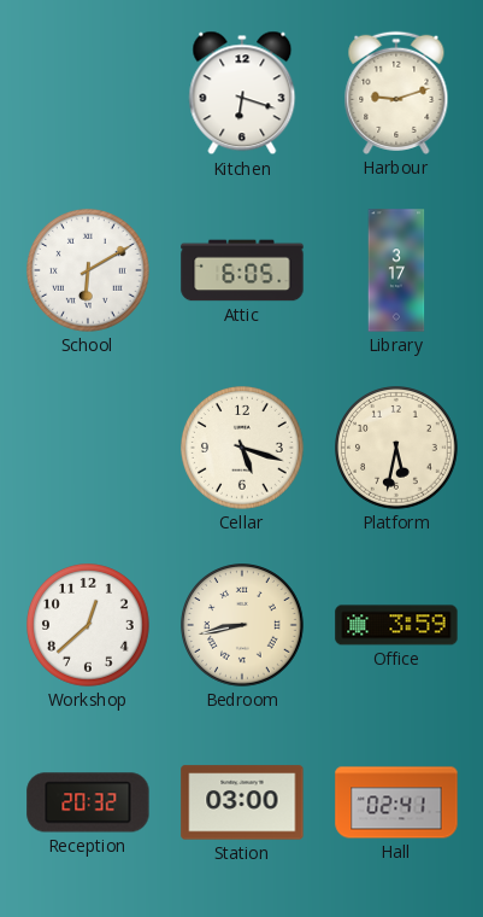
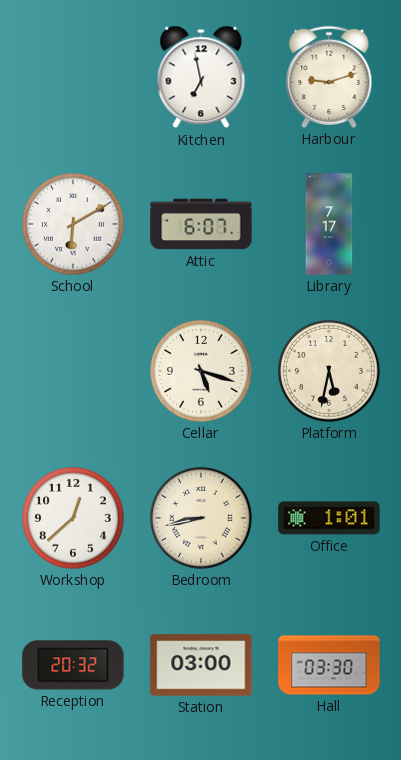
Kitchen: 6:18 -> 6:58
Attic: 6:05 -> 6:07
Library: 3:17 -> 7:17
Office: 3:59 -> 1:01
Hall: 02:41 -> 03:30
